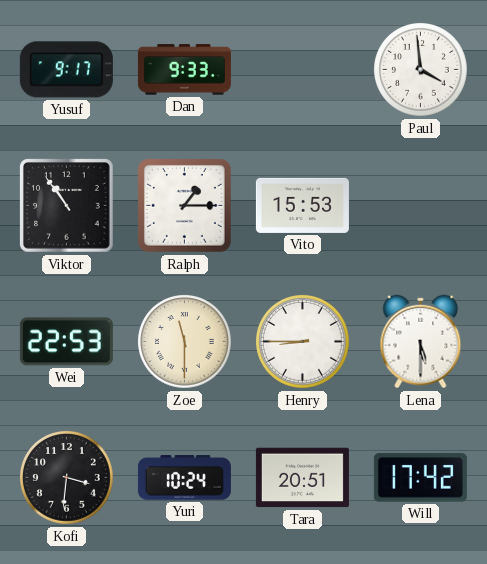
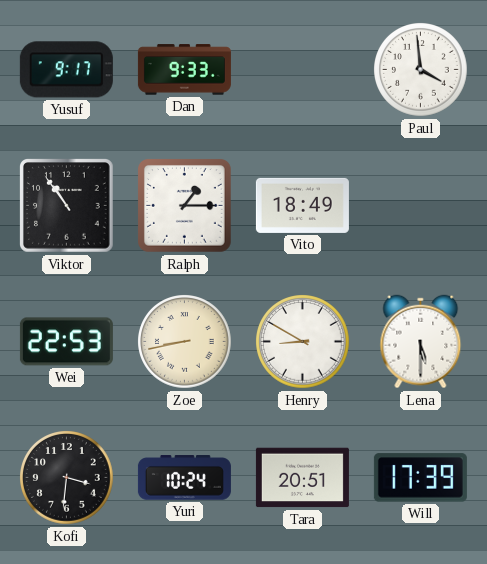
Vito: 15:53 -> 18:49
Zoe: 11:30 -> 8:43
Henry: 8:45 -> 8:50
Will: 17:42 -> 17:39
